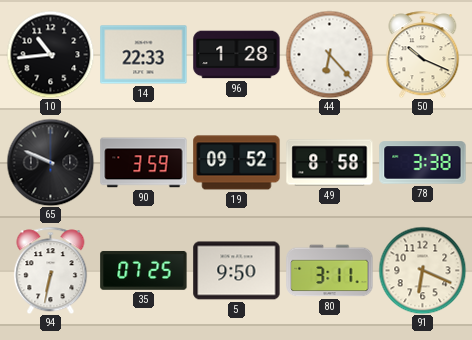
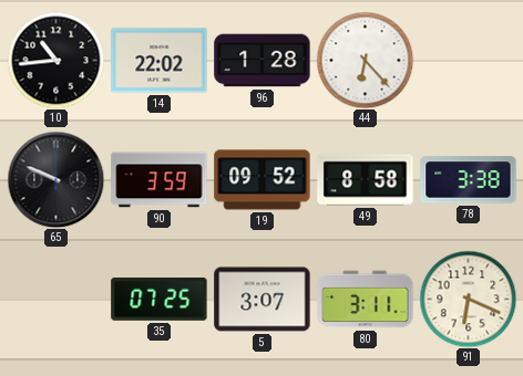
14: 22:33 -> 22:02
50: 10:19 -> none
94: 6:32 -> none
5: 9:50 -> 3:07
